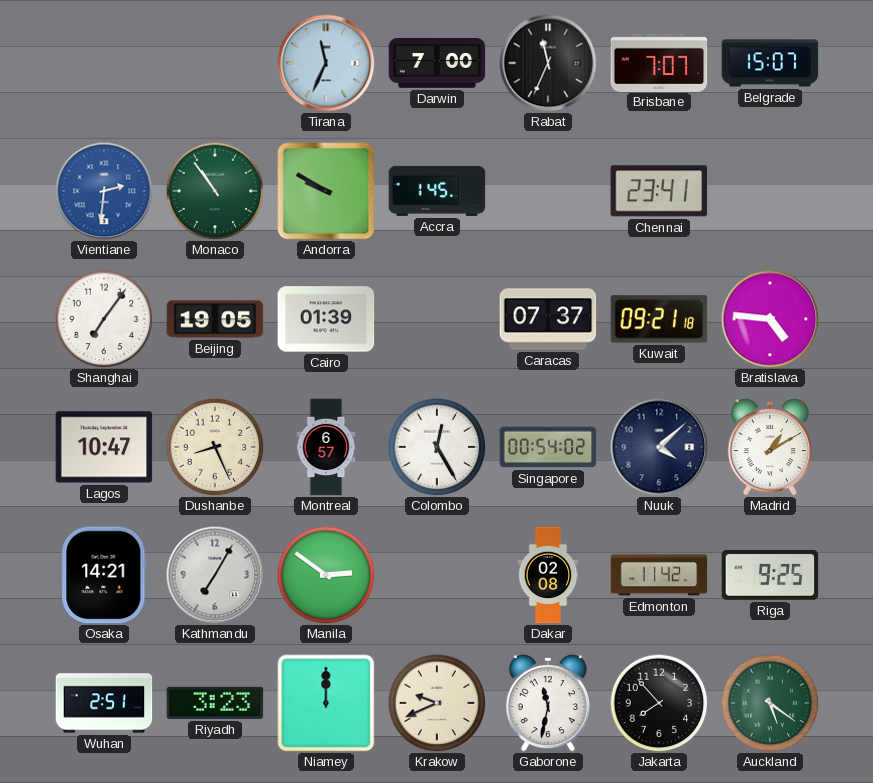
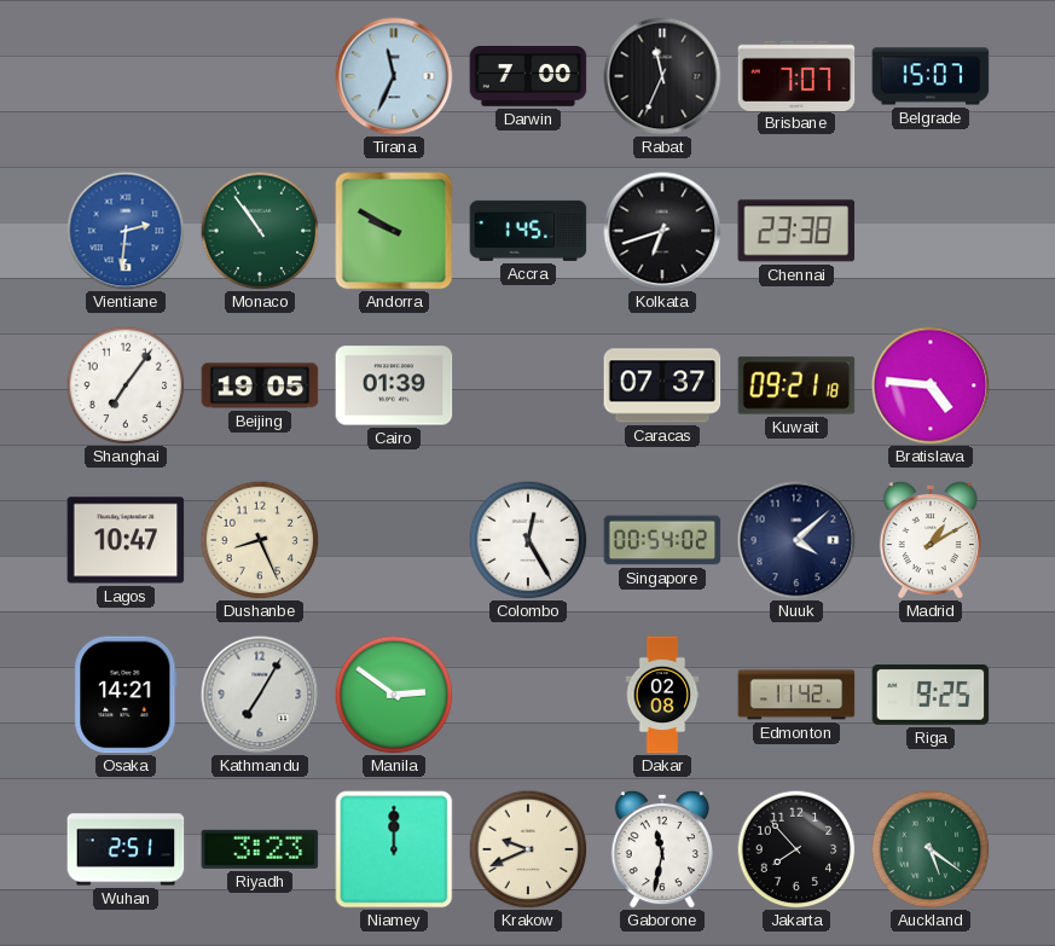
Kolkata: none -> 6:42
Chennai: 23:41 -> 23:38
Montreal: 6:57 -> none
